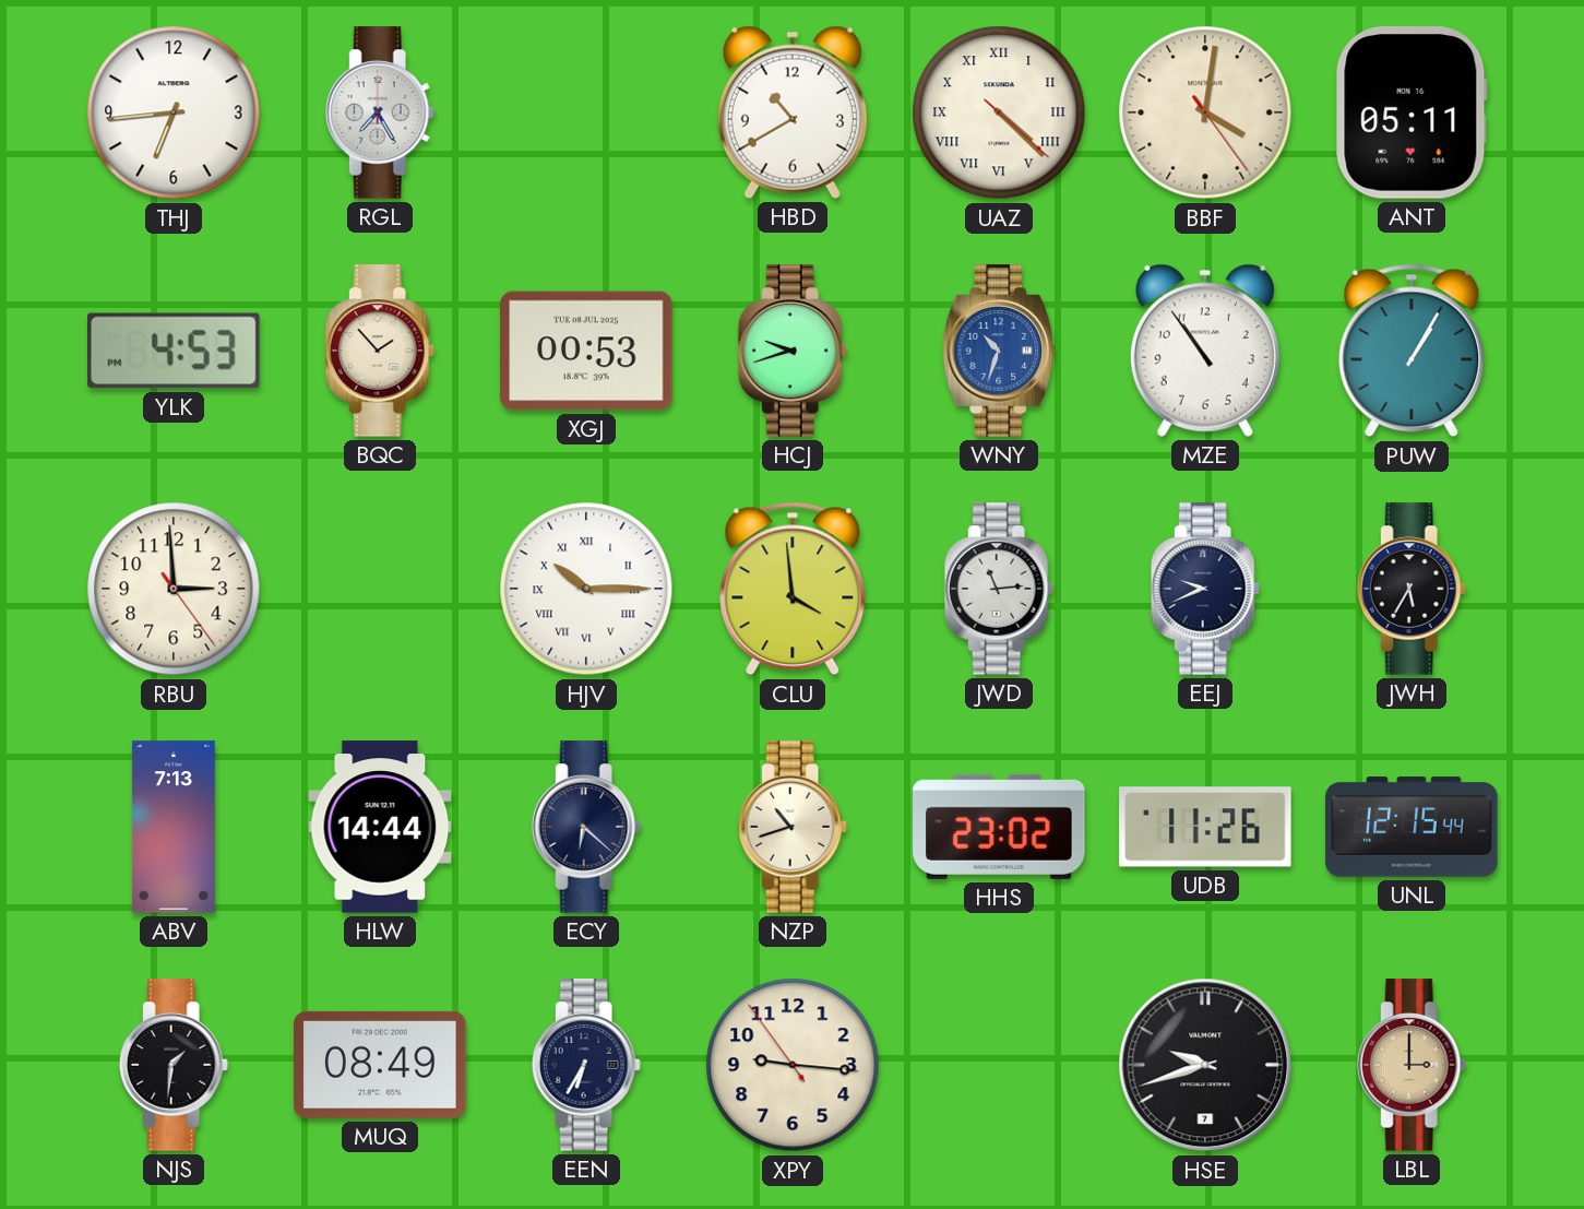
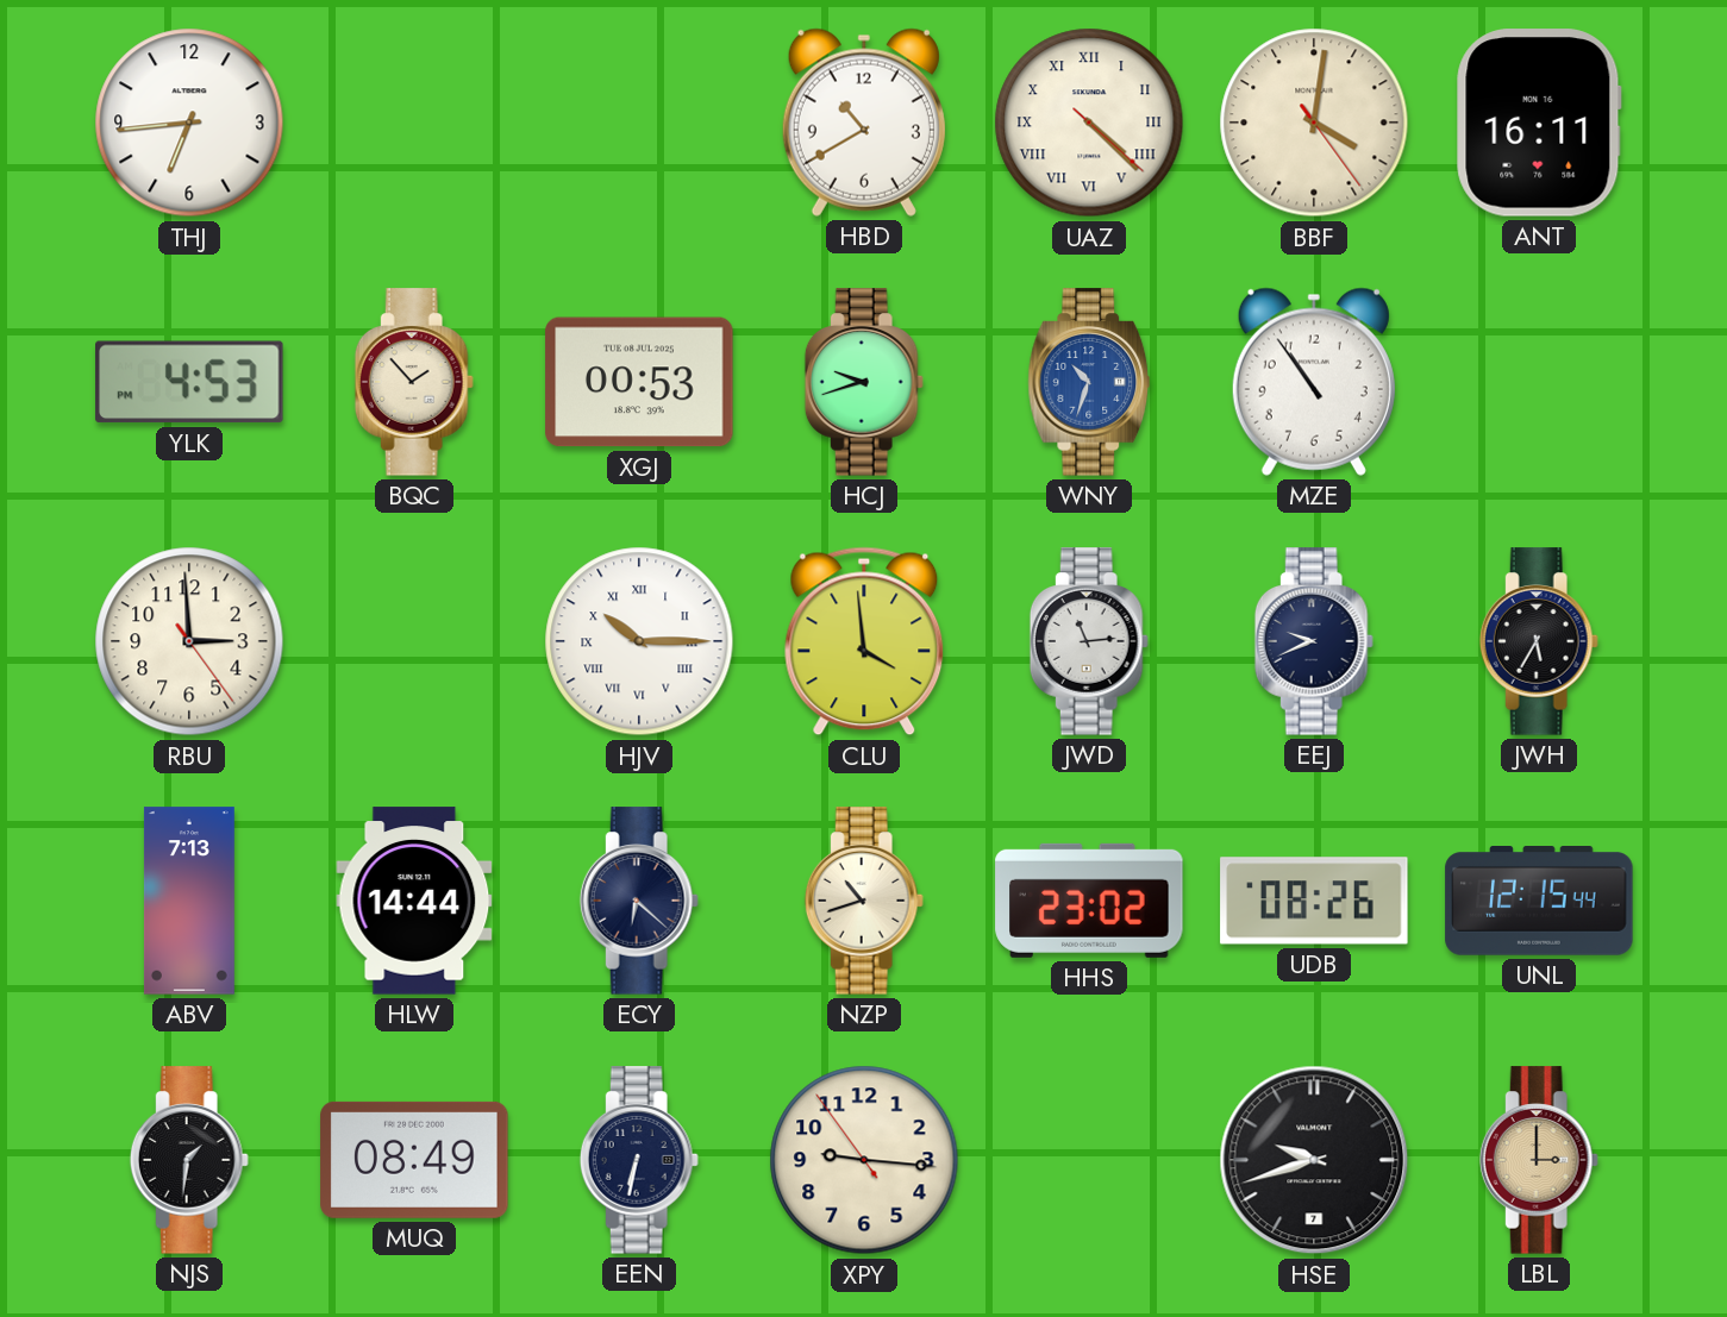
RGL: 7:25 -> none
ANT: 05:11 -> 16:11
PUW: 1:05 -> none
UDB: 11:26 -> 08:26
EEN: 6:35 -> 6:32
